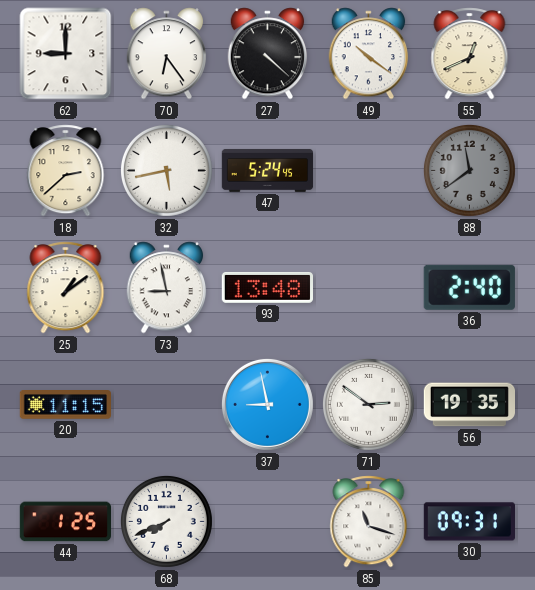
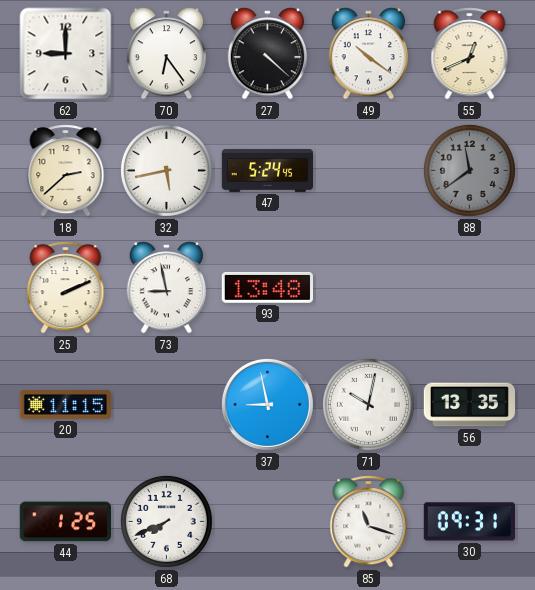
25: 1:09 -> 2:11
36: 2:40 -> none
71: 2:51 -> 10:02
56: 19:35 -> 13:35
